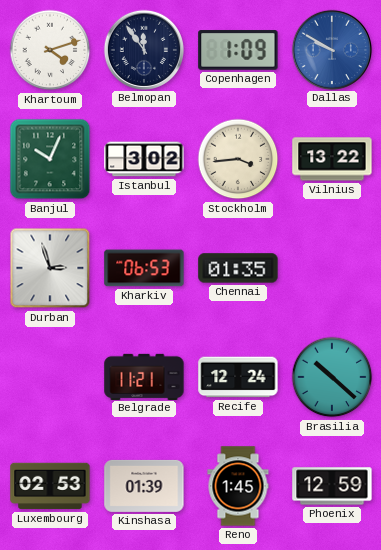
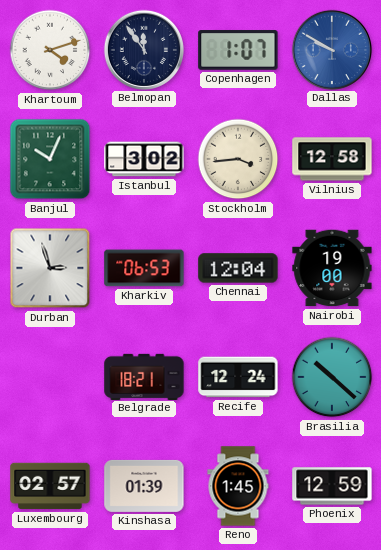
Copenhagen: 1:09 -> 1:07
Vilnius: 13:22 -> 12:58
Chennai: 01:35 -> 12:04
Nairobi: none -> 19:00
Belgrade: 11:21 -> 18:21
Luxembourg: 02:53 -> 02:57
